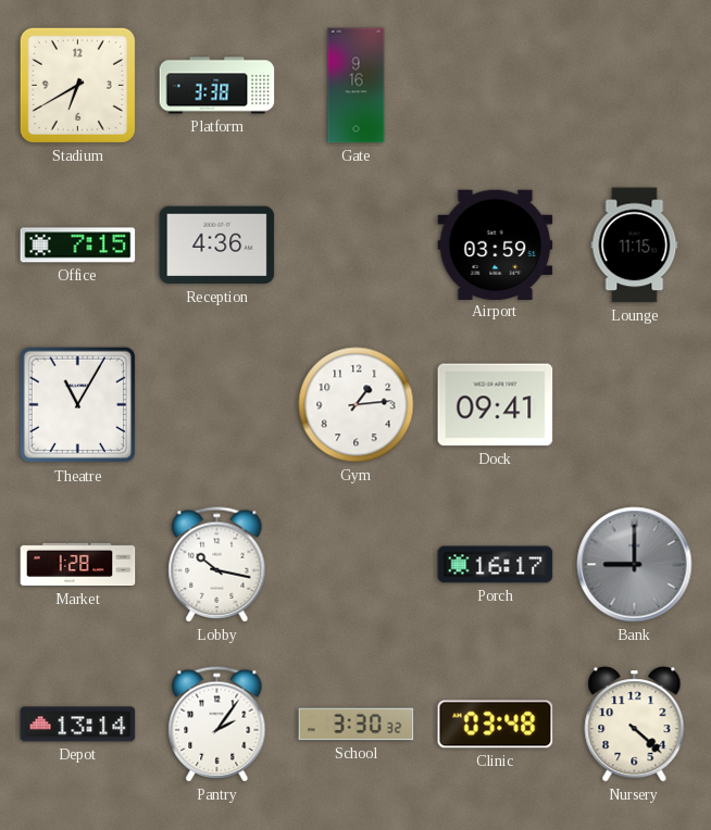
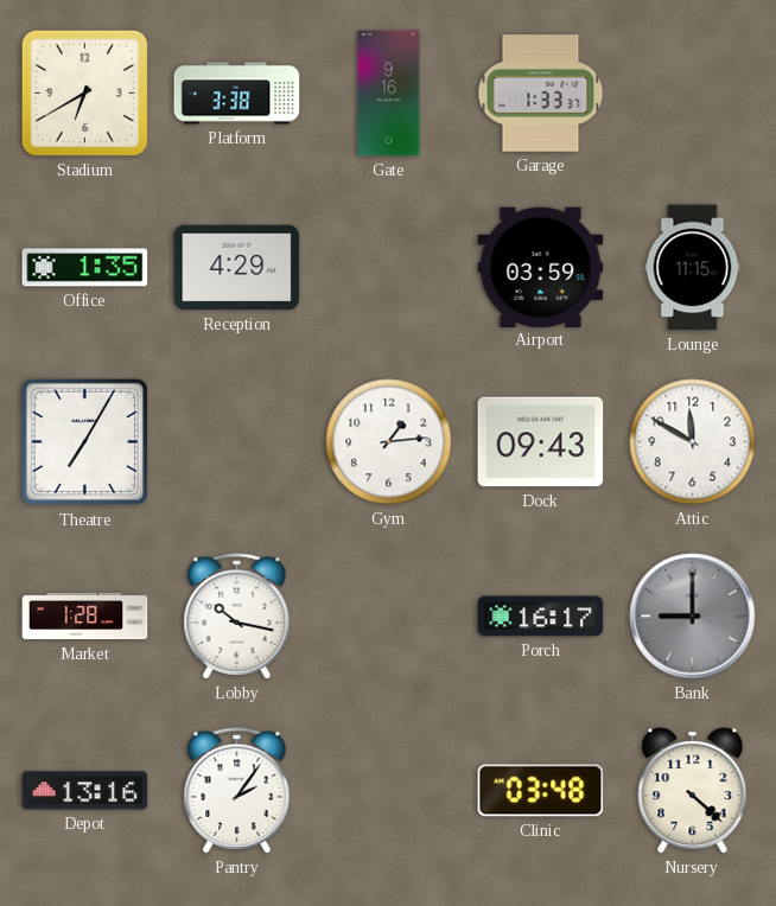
Garage: none -> 1:33
Office: 7:15 -> 1:35
Reception: 4:36 -> 4:29
Theatre: 11:05 -> 7:05
Dock: 09:41 -> 09:43
Attic: none -> 11:50
Depot: 13:14 -> 13:16
School: 3:30 -> none
